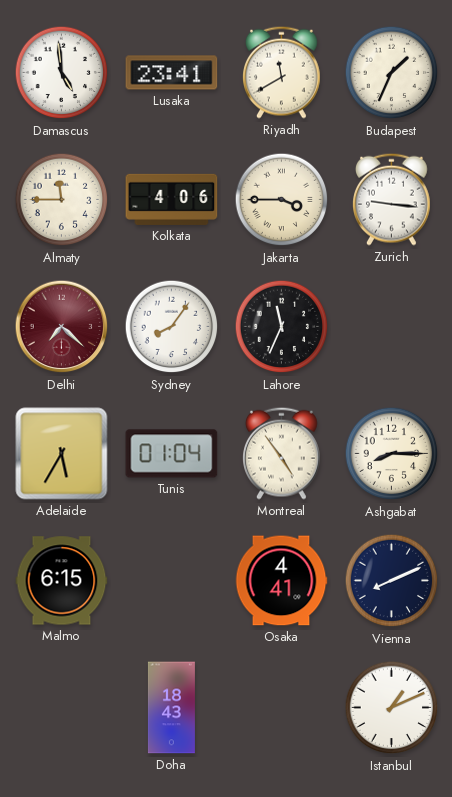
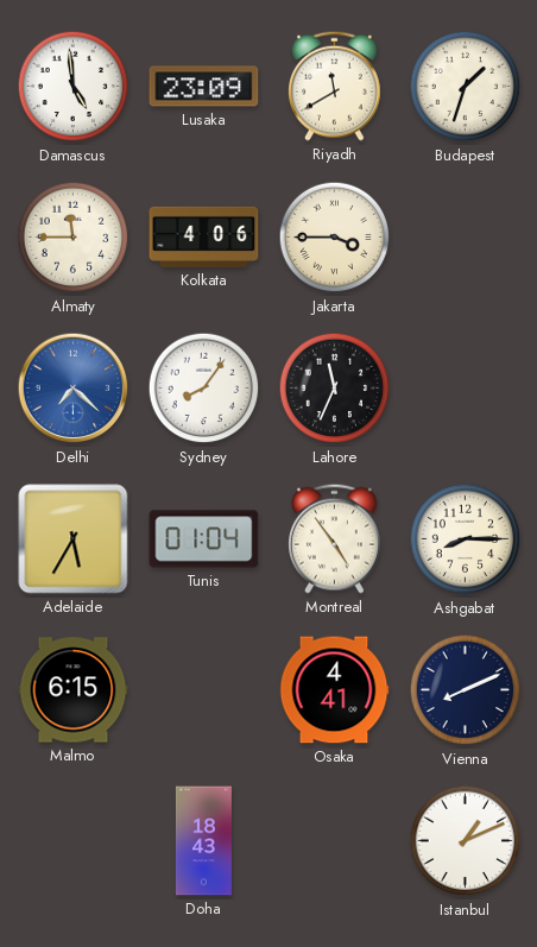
Lusaka: 23:41 -> 23:09
Budapest: 1:34 -> 1:33
Zurich: 9:16 -> none
Delhi dial: burgundy -> blue
